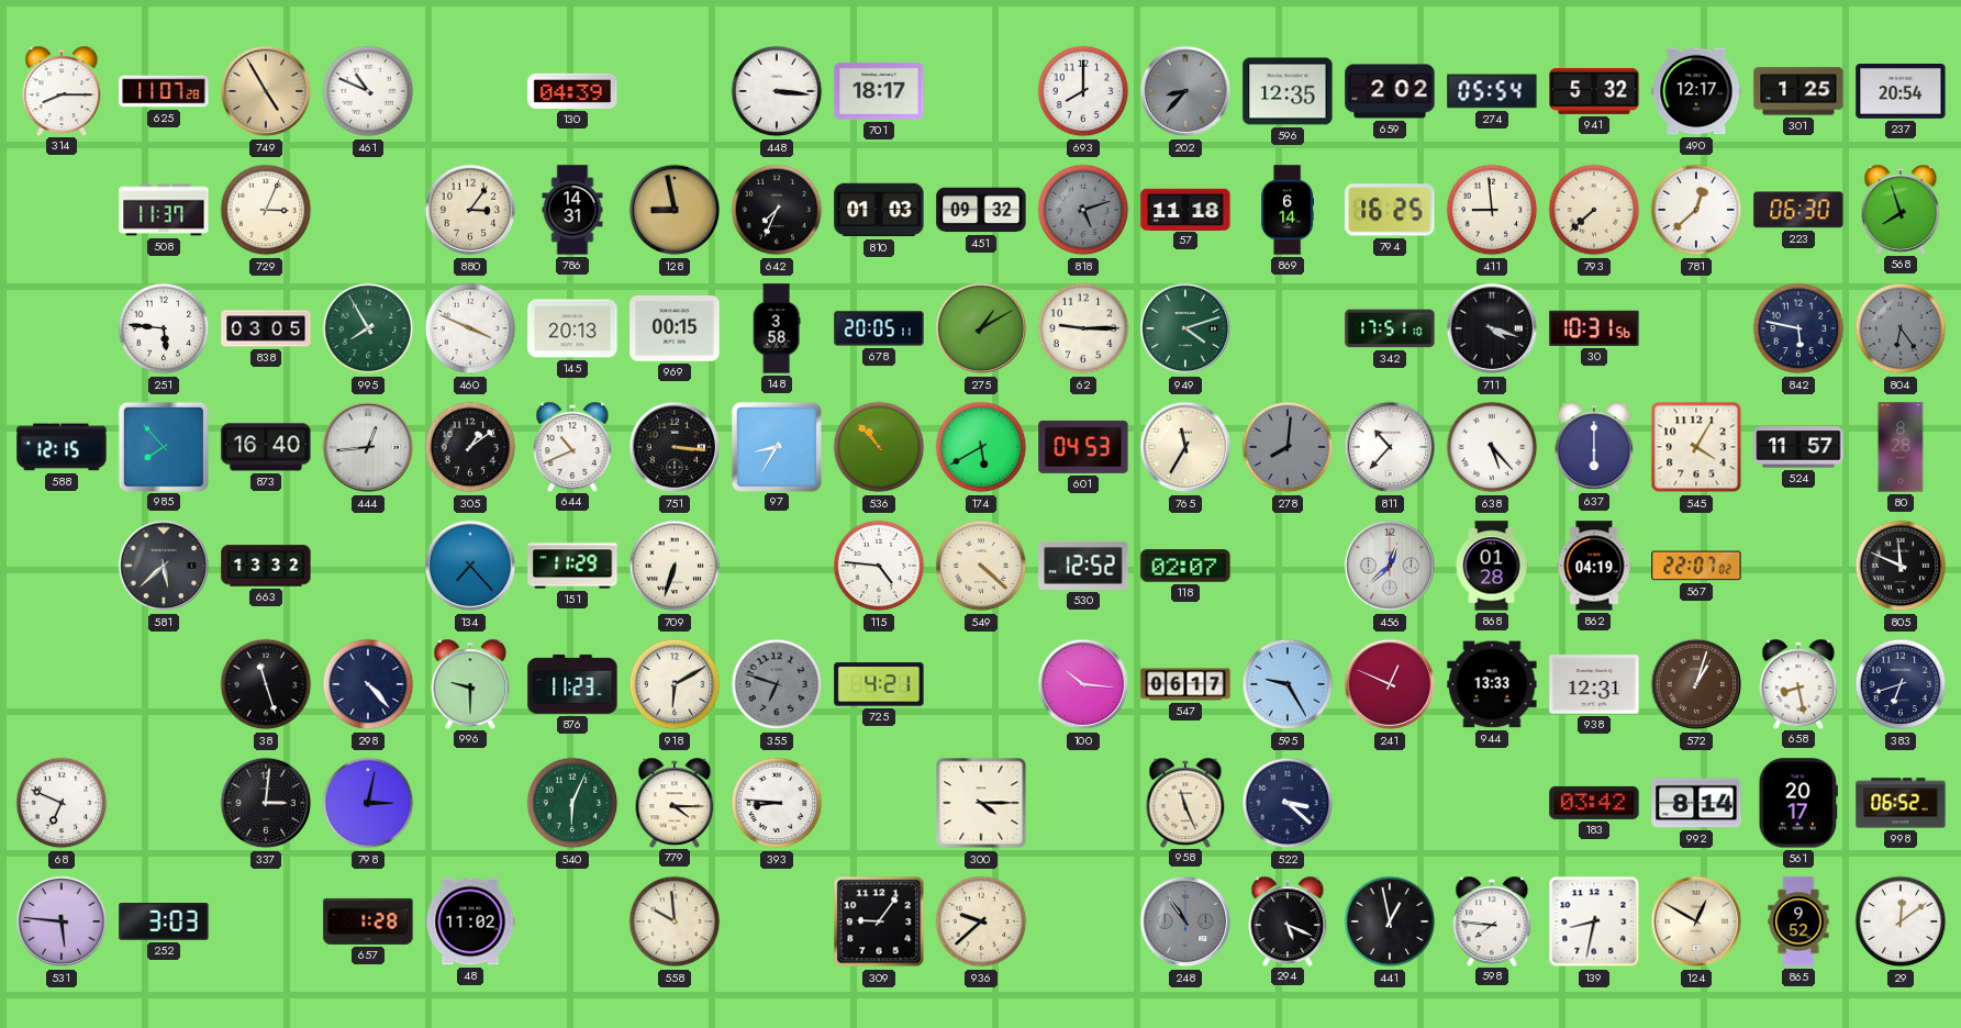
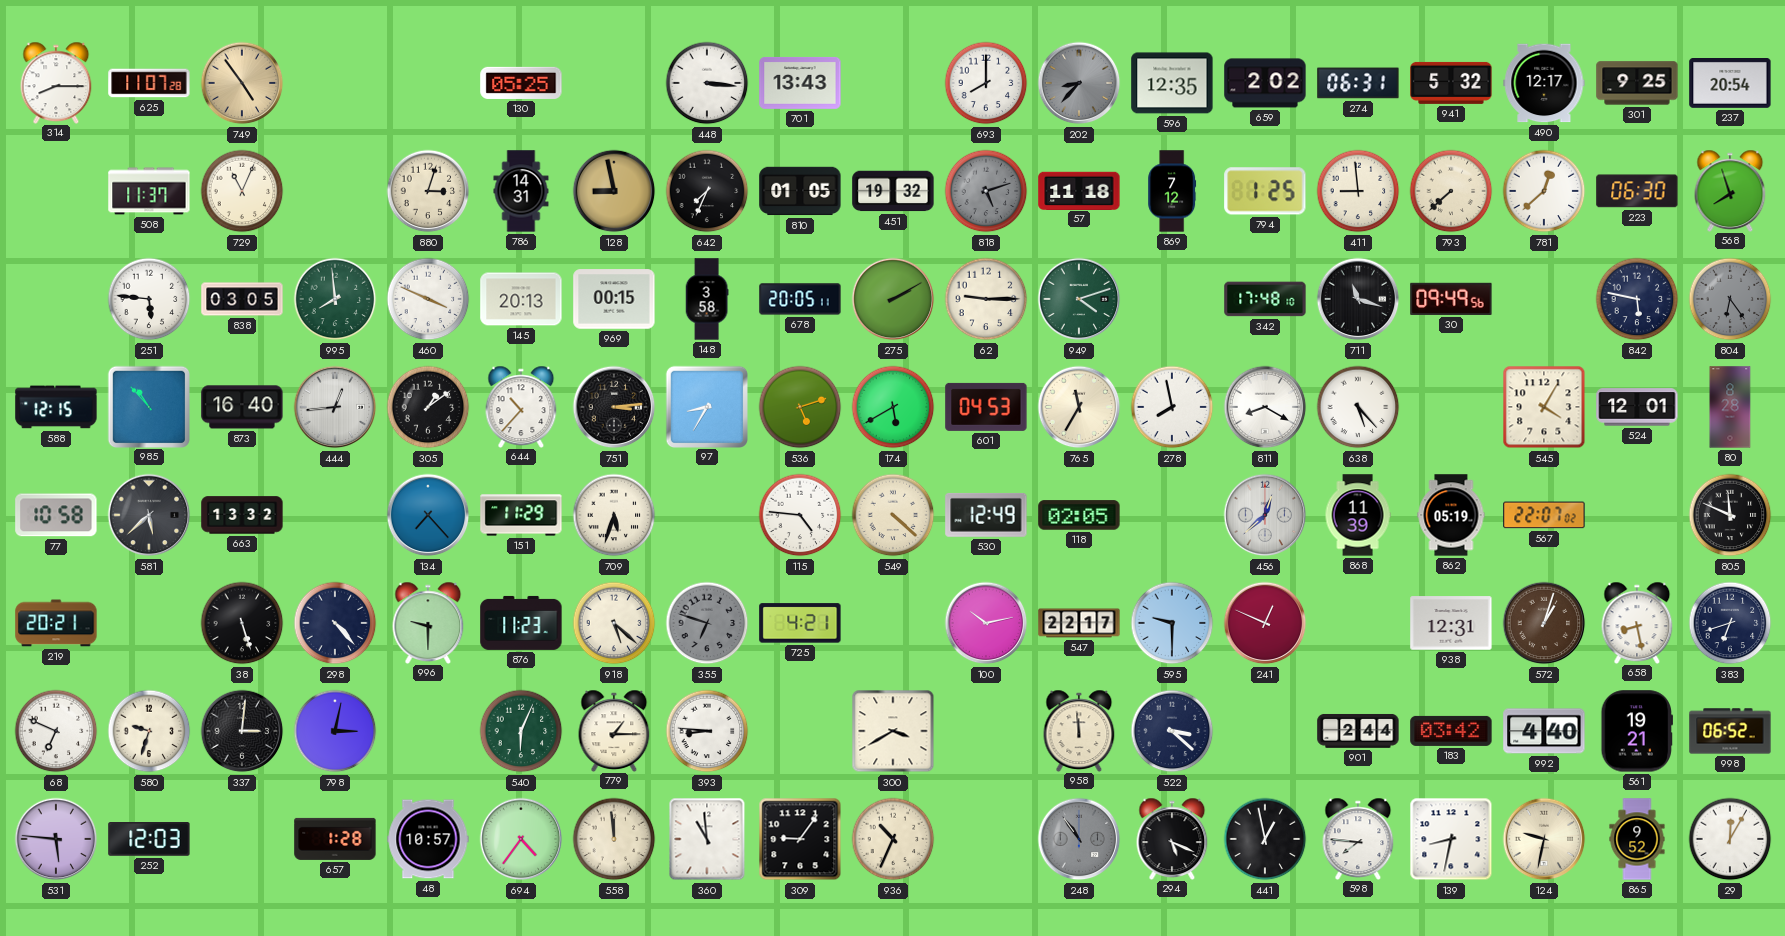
749: 4:55 -> 4:54
461: 10:49 -> none
130: 04:39 -> 05:25
701: 18:17 -> 13:43
274: 05:54 -> 06:31
301: 1:25 -> 9:25
729: 3:04 -> 11:04
880: 3:06 -> 3:03
810: 01:03 -> 01:05
451: 09:32 -> 19:32
869: 6:14 -> 7:12
794: 16:25 -> 1:25
995: 7:55 -> 7:59
275: 1:10 -> 2:10
342: 17:51 -> 17:48
711: 4:18 -> 11:18
30: 10:31 -> 09:49
985: 7:53 -> 10:53
644: 10:41 -> 10:37
751: 3:16 -> 3:14
536: 10:53 -> 5:12
278: 8:01 -> 7:58
278 dial: grey -> white
811: 10:37 -> 8:20
637: 6:00 -> none
524: 11:57 -> 12:01
77: none -> 10:58
709: 6:33 -> 5:33
530: 12:52 -> 12:49
118: 02:07 -> 02:05
868: 01:28 -> 11:39
862: 04:19 -> 05:19
219: none -> 20:21
38: 11:27 -> 5:27
918: 6:10 -> 5:22
100: 10:16 -> 10:13
547: 06:17 -> 22:17
595: 9:25 -> 9:30
944: 13:33 -> none
580: none -> 9:33
779: 4:15 -> 1:15
300: 4:15 -> 3:40
958: 11:26 -> 11:59
901: none -> 2:44
992: 8:14 -> 4:40
561: 20:17 -> 19:21
252: 3:03 -> 12:03
48: 11:02 -> 10:57
694: none -> 4:36
558: 9:59 -> 11:59
360: none -> 10:59
936: 9:38 -> 10:34
124: 12:50 -> 9:32
29: 12:09 -> 12:05
